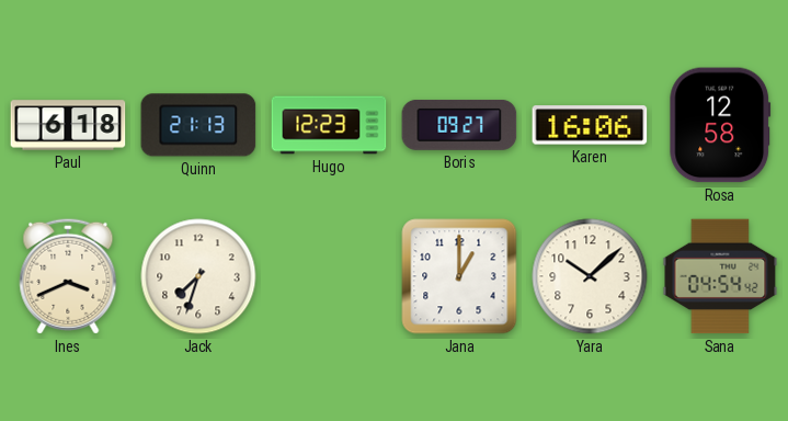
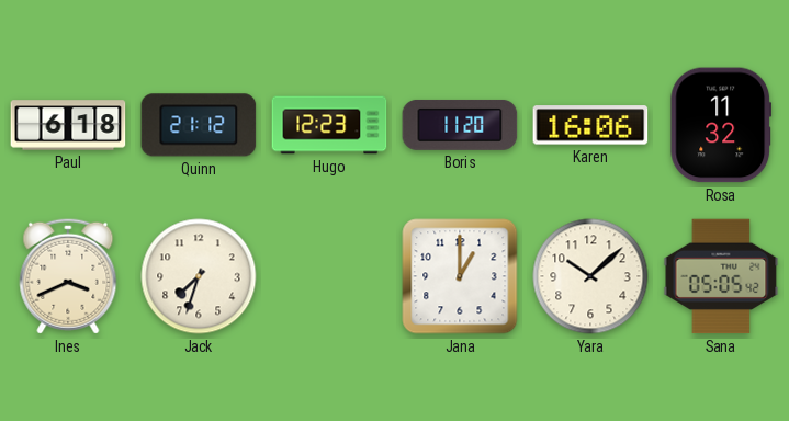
Quinn: 21:13 -> 21:12
Boris: 09:27 -> 11:20
Rosa: 12:58 -> 11:32
Sana: 04:54 -> 05:05
